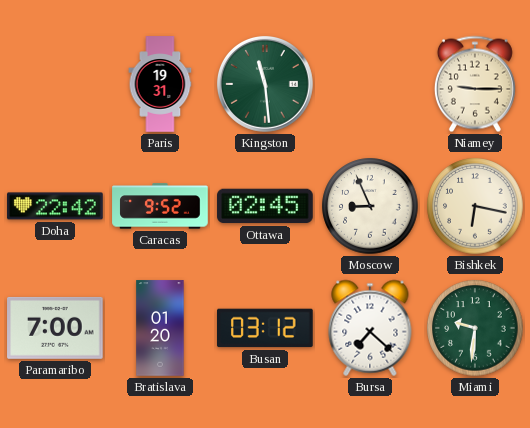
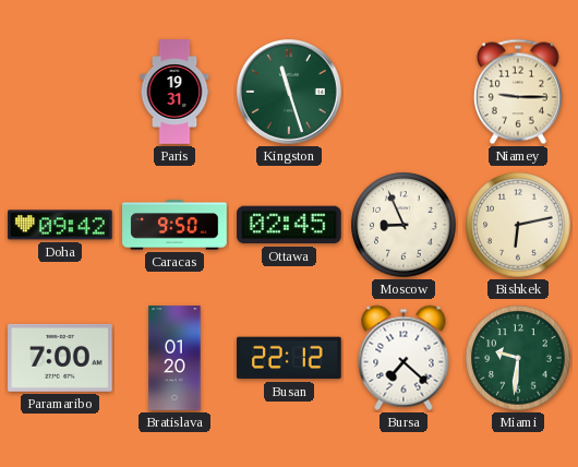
Kingston: 11:29 -> 11:27
Doha: 22:42 -> 09:42
Caracas: 9:52 -> 9:50
Bishkek: 6:17 -> 6:13
Busan: 03:12 -> 22:12
